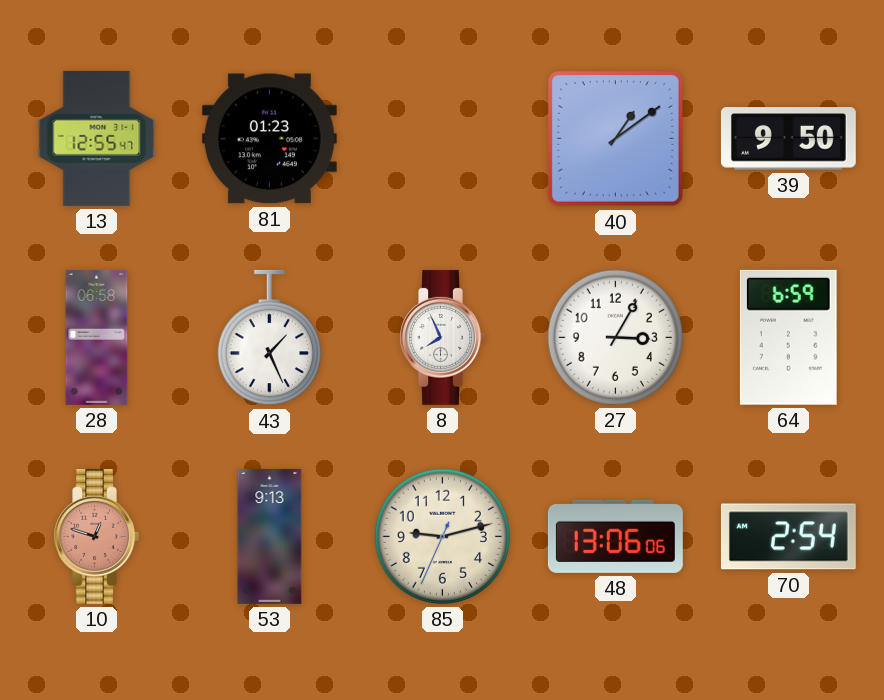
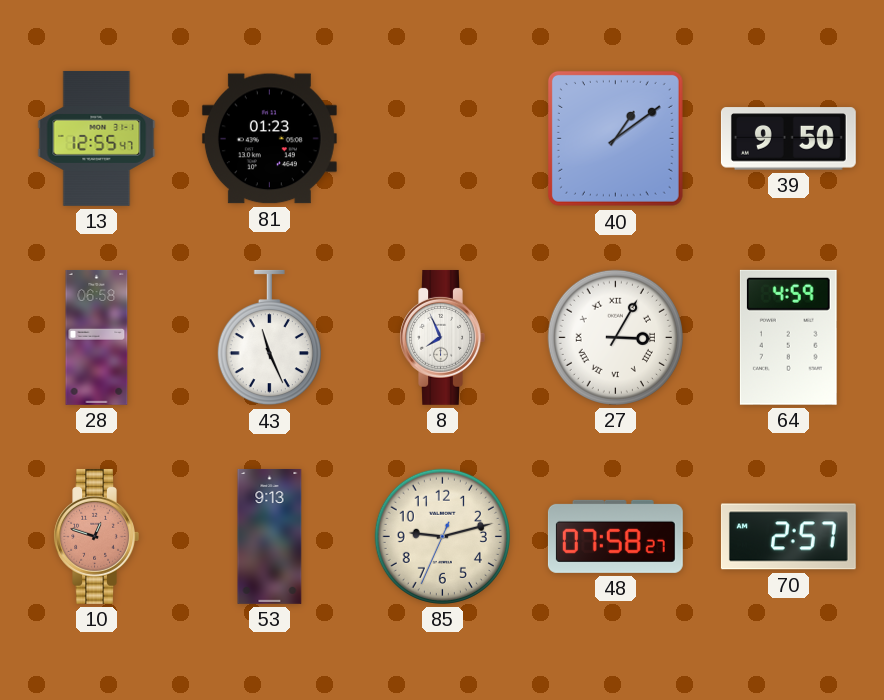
43: 1:26 -> 11:26
27 numerals: Arabic -> Roman
64: 6:59 -> 4:59
48: 13:06 -> 07:58
70: 2:54 -> 2:57
